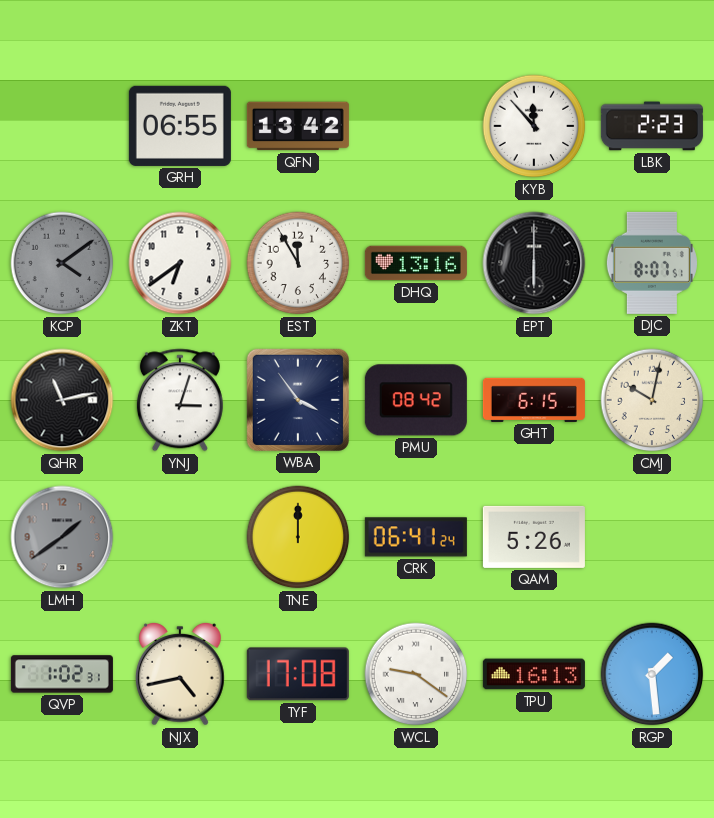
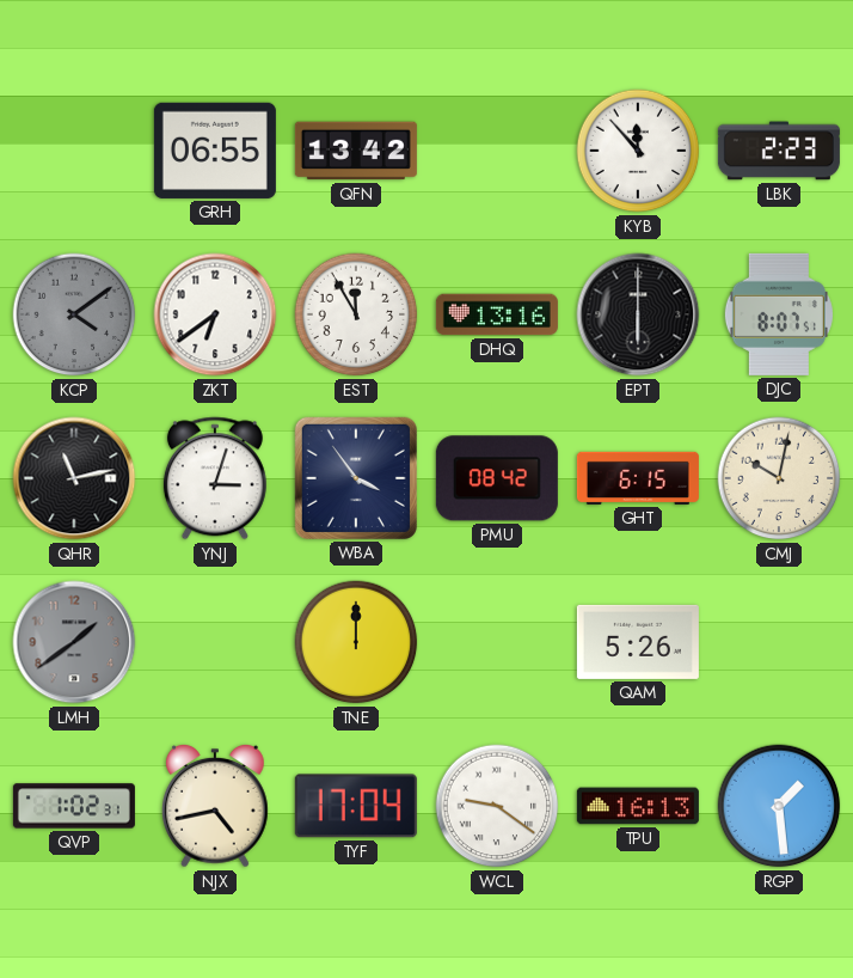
CRK: 06:41 -> none
TYF: 17:08 -> 17:04
